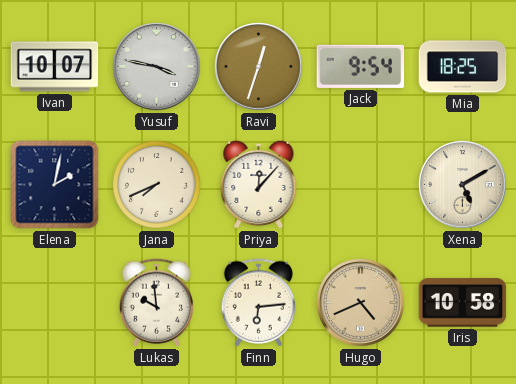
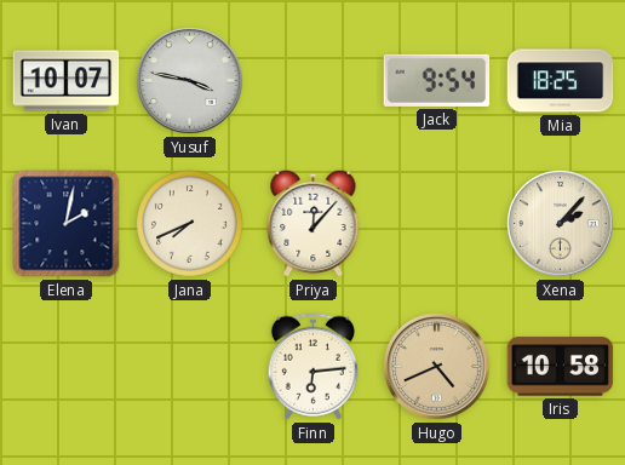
Ravi: 12:33 -> none
Xena: 5:10 -> 2:07
Lukas: 9:59 -> none
